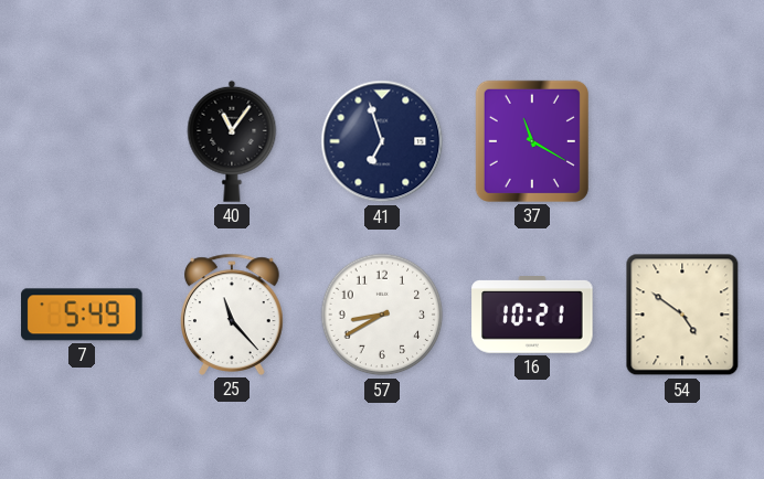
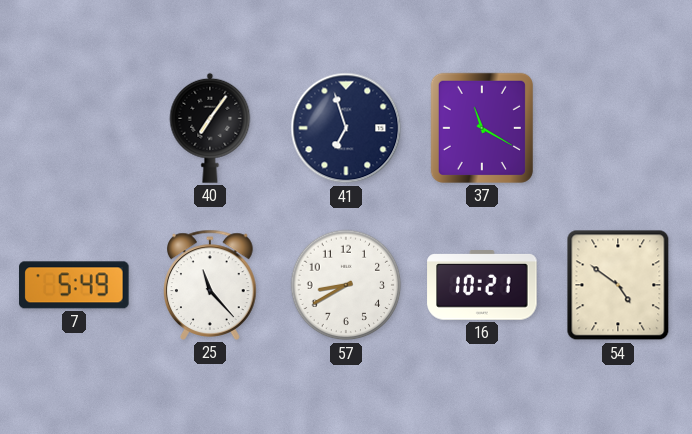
40: 11:06 -> 7:06
